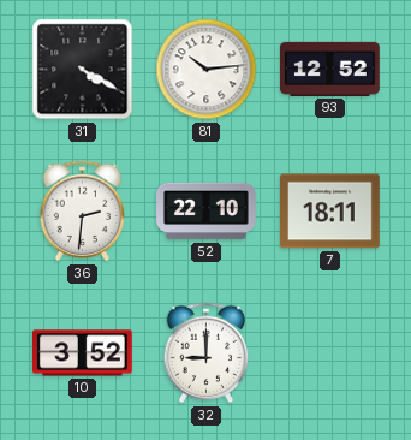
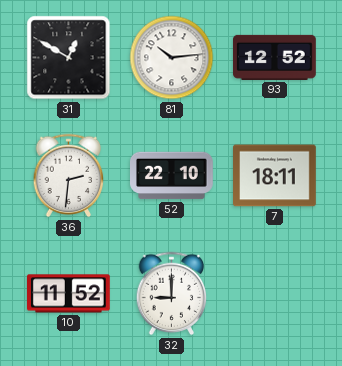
31: 4:20 -> 12:50
10: 3:52 -> 11:52
